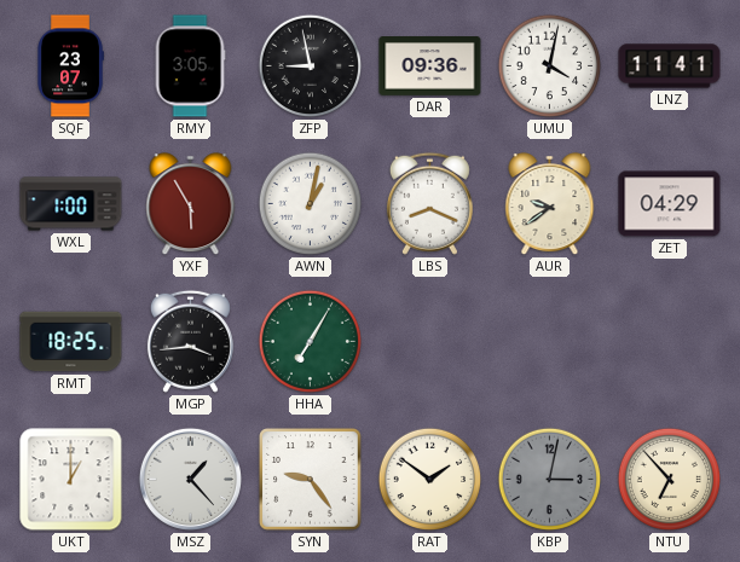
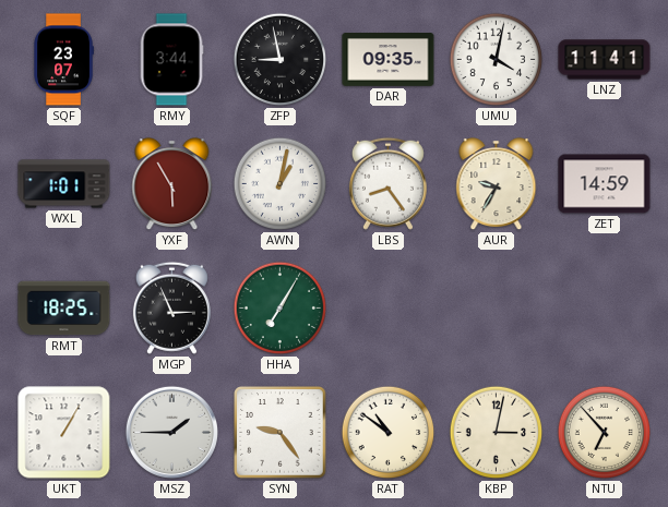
RMY: 3:05 -> 3:44
DAR: 09:36 -> 09:35
WXL: 1:00 -> 1:01
LBS: 8:19 -> 8:24
AUR: 9:39 -> 9:35
ZET: 04:29 -> 14:59
MGP: 3:44 -> 2:56
UKT: 1:00 -> 1:05
MSZ: 1:23 -> 1:45
RAT: 1:51 -> 10:51
KBP dial: grey -> cream
